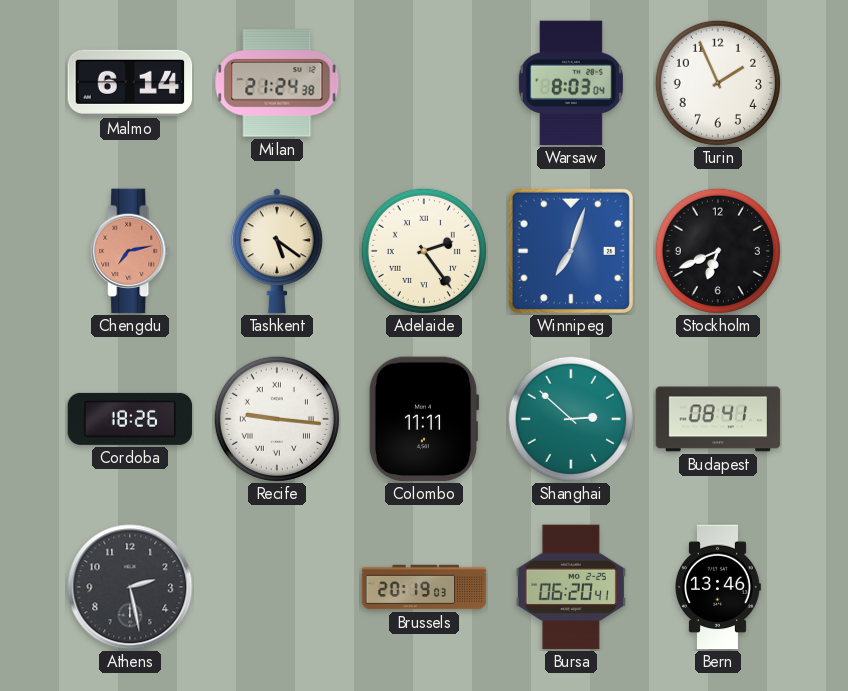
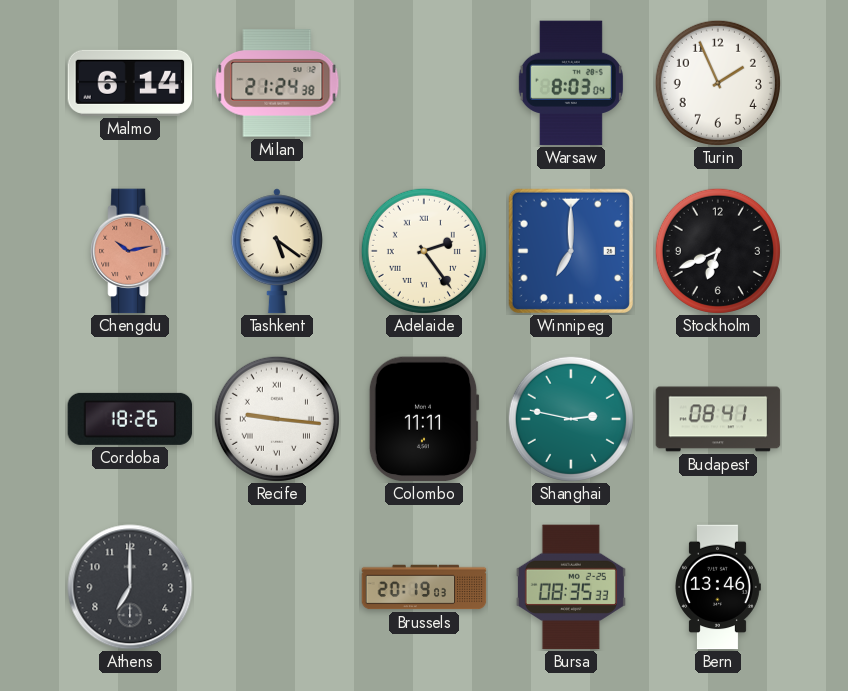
Chengdu: 7:13 -> 10:13
Winnipeg: 7:03 -> 7:00
Shanghai: 2:52 -> 2:47
Athens: 2:28 -> 7:00
Bursa: 06:20 -> 08:35
